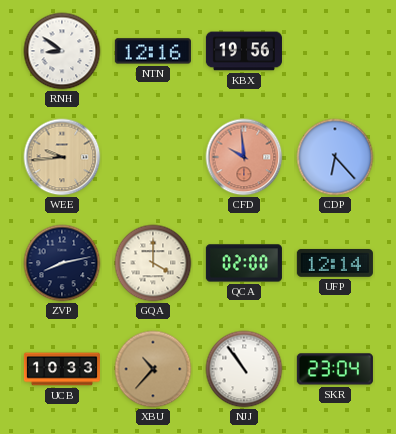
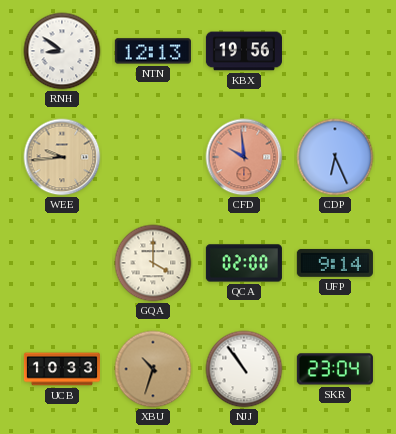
NTN: 12:16 -> 12:13
CDP: 6:23 -> 6:26
ZVP: 8:13 -> none
UFP: 12:14 -> 9:14
XBU: 10:37 -> 10:33
